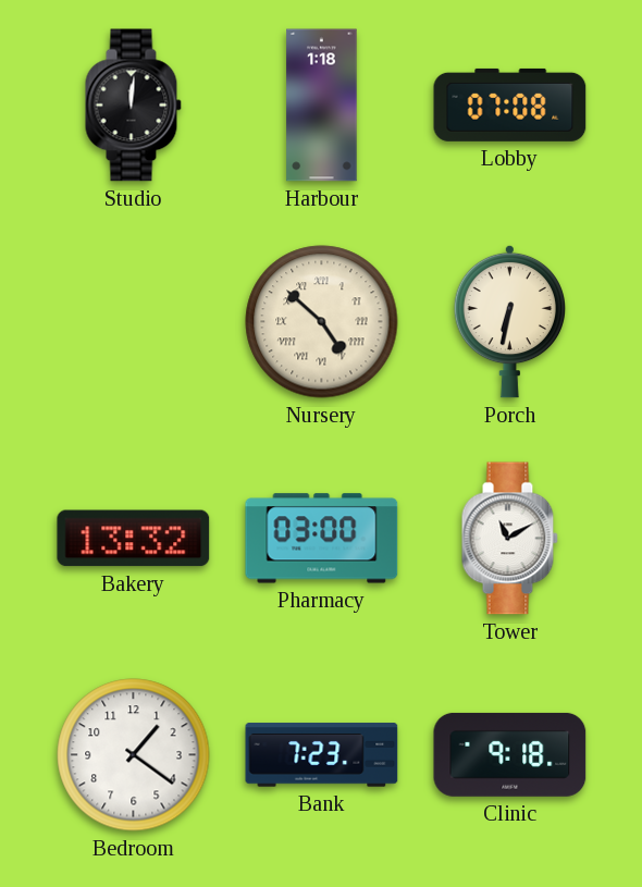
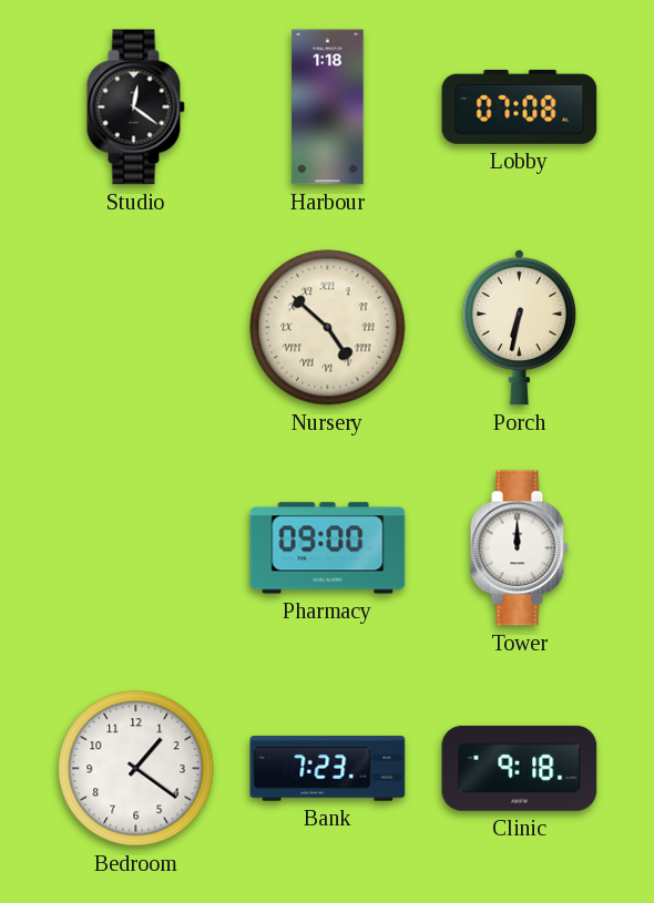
Studio: 12:01 -> 12:21
Bakery: 13:32 -> none
Pharmacy: 03:00 -> 09:00
Tower: 11:10 -> 12:00
